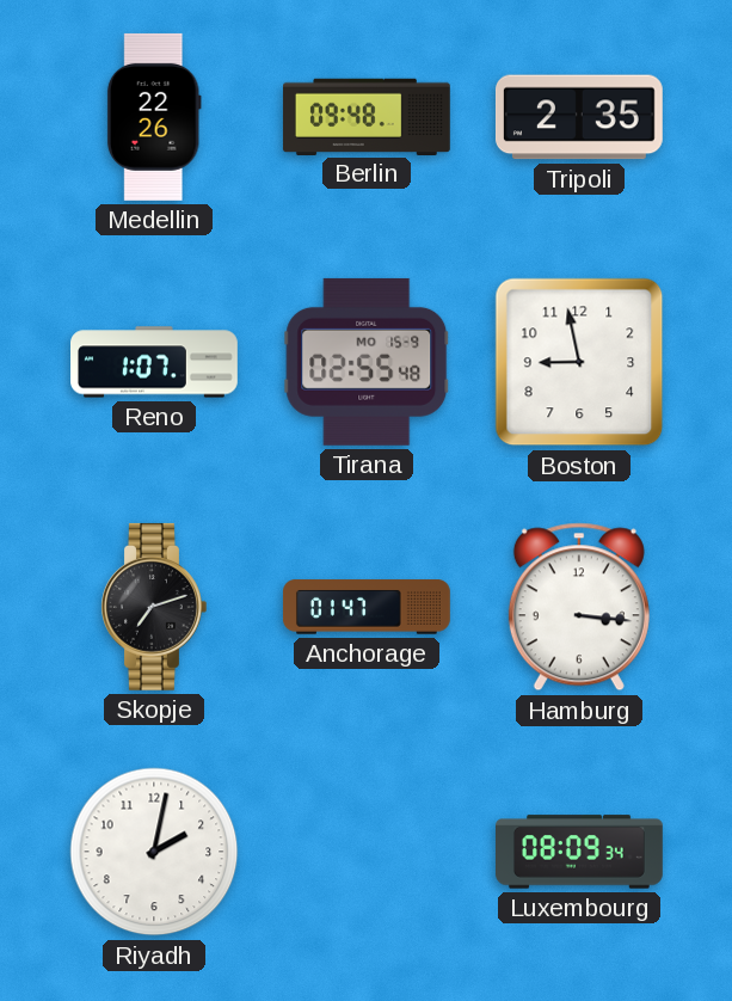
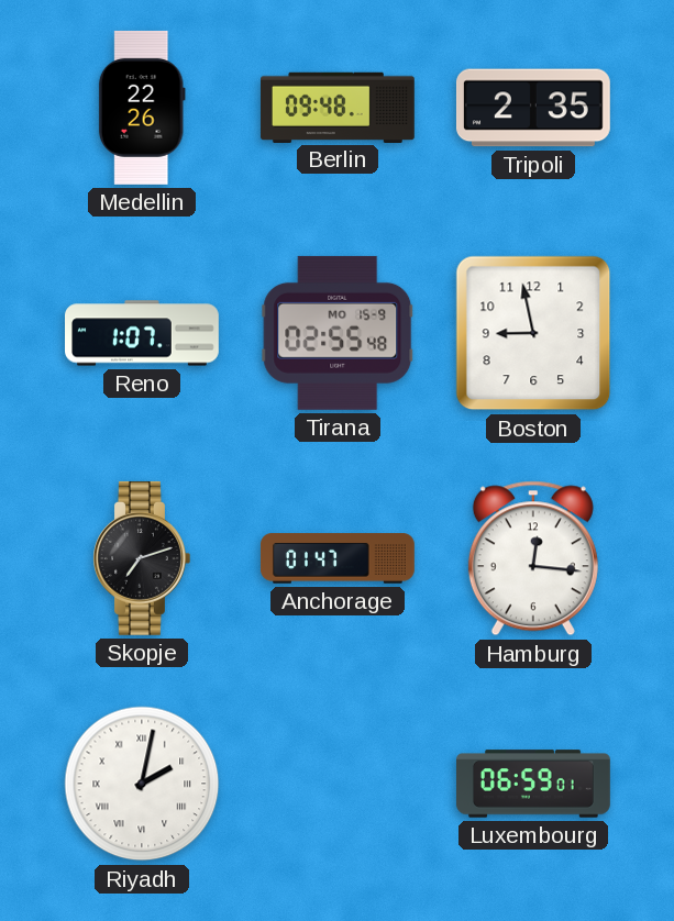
Hamburg: 3:16 -> 12:16
Riyadh numerals: Arabic -> Roman
Luxembourg: 08:09 -> 06:59
